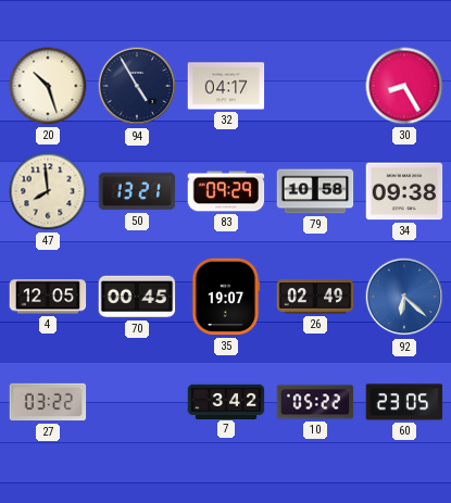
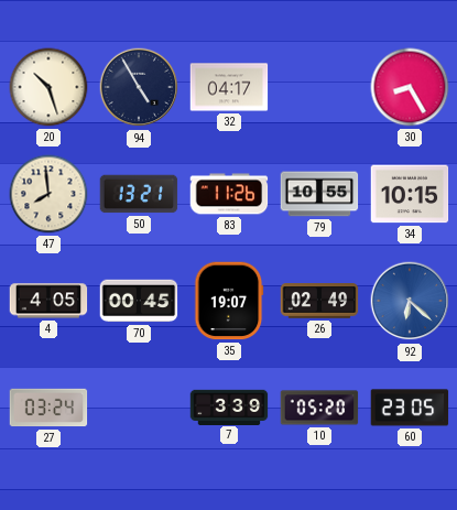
83: 09:29 -> 11:26
79: 10:58 -> 10:55
34: 09:38 -> 10:15
4: 12:05 -> 4:05
27: 03:22 -> 03:24
7: 3:42 -> 3:39
10: 05:22 -> 05:20
